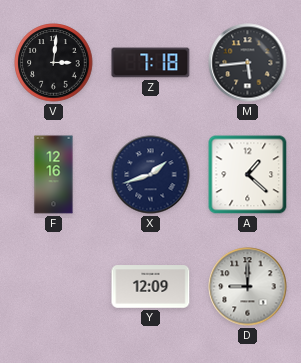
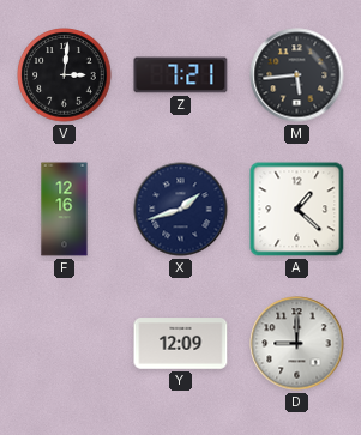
Z: 7:18 -> 7:21
